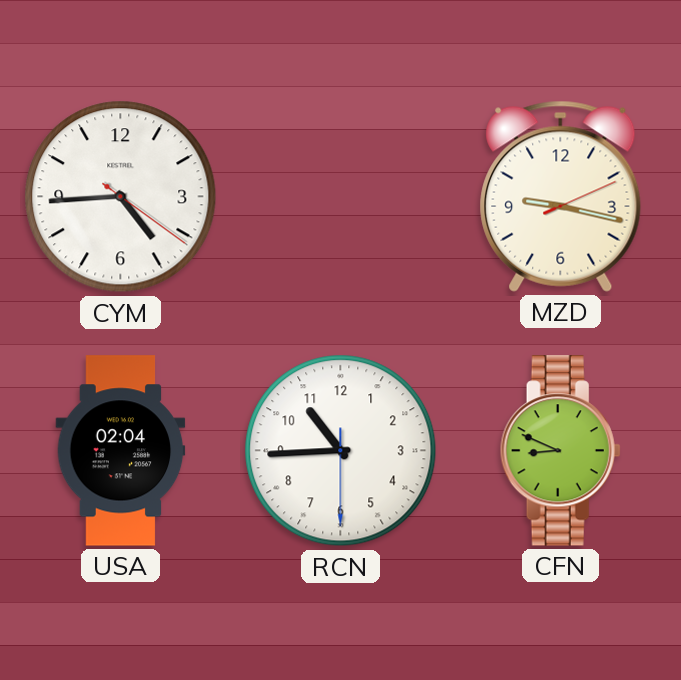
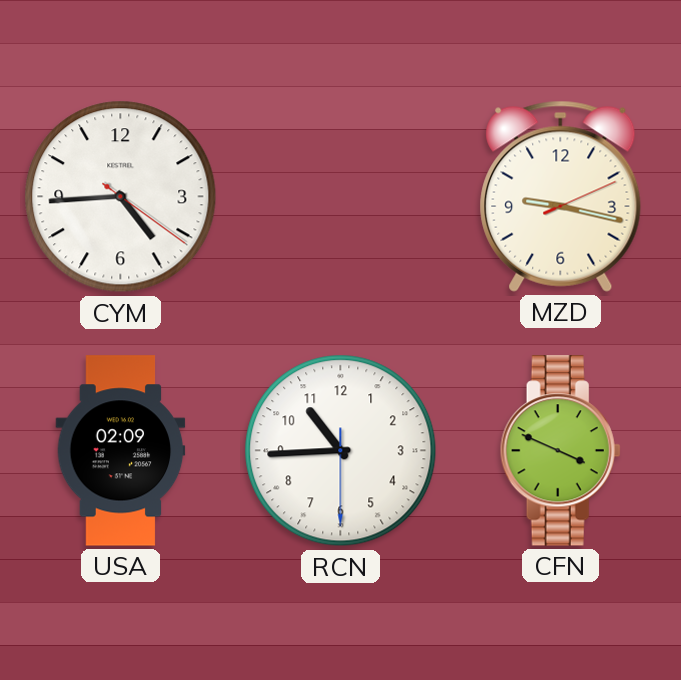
USA: 02:04 -> 02:09
CFN: 8:49 -> 3:49
